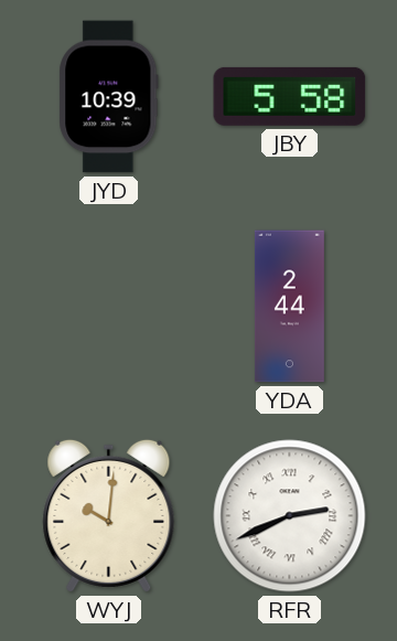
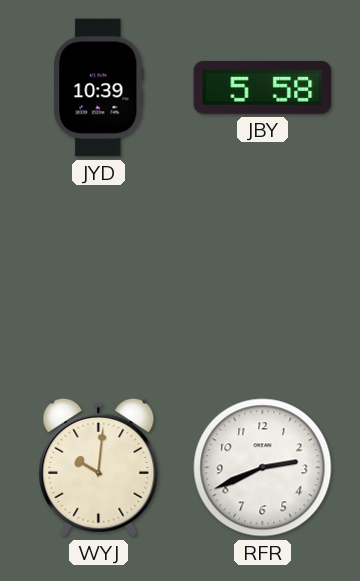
YDA: 2:44 -> none
RFR numerals: Roman -> Arabic
